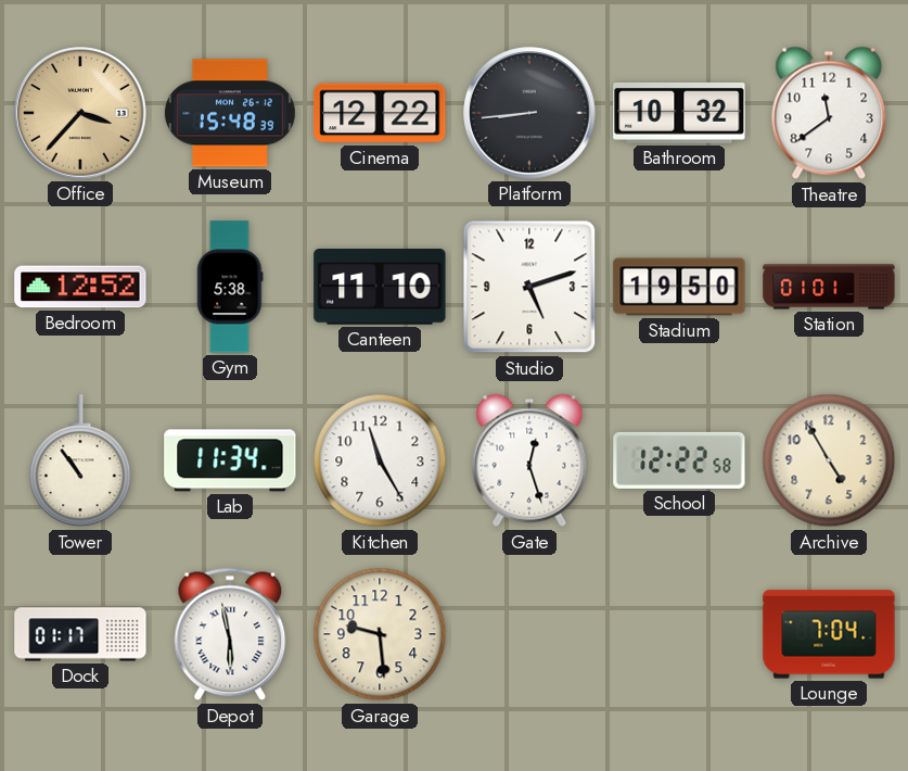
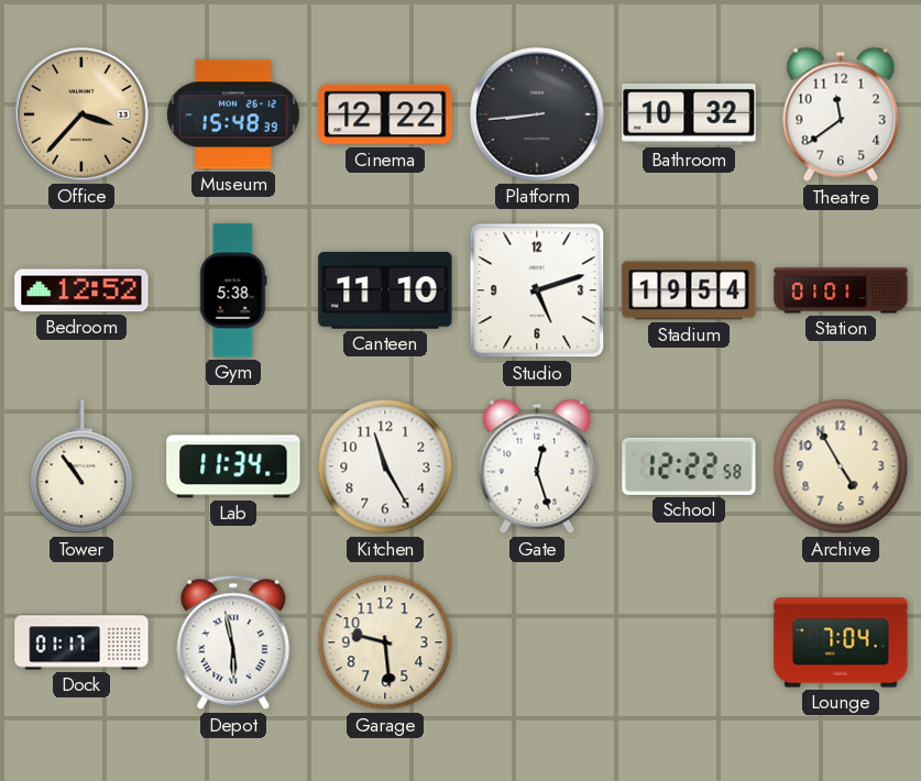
Stadium: 19:50 -> 19:54
